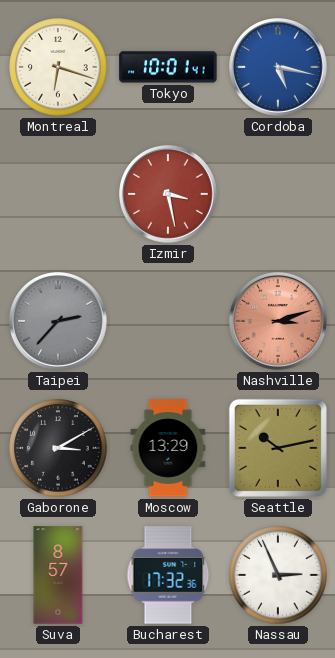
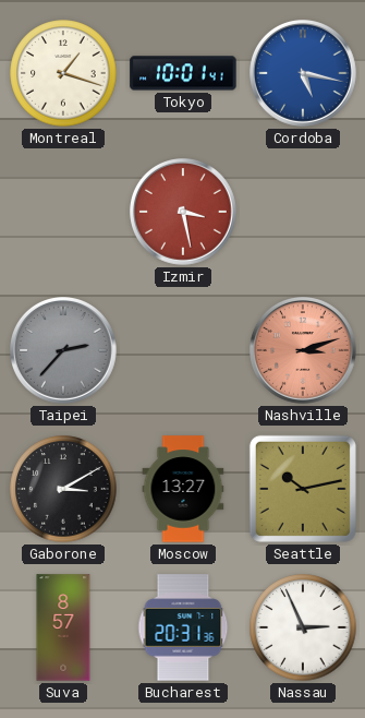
Montreal: 6:18 -> 1:18
Moscow: 13:29 -> 13:27
Bucharest: 17:32 -> 20:31
